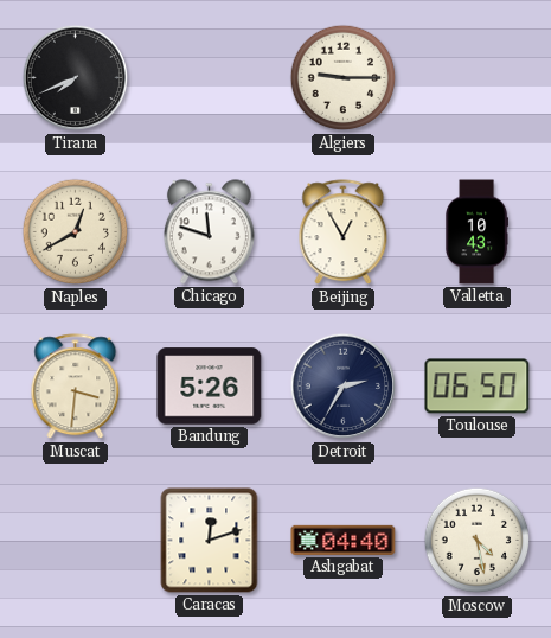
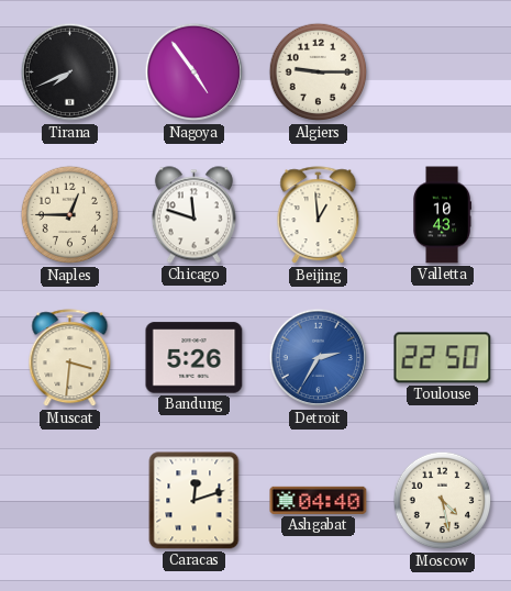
Nagoya: none -> 4:54
Naples: 12:40 -> 12:45
Beijing: 12:55 -> 12:59
Detroit dial: navy -> blue
Toulouse: 06:50 -> 22:50
